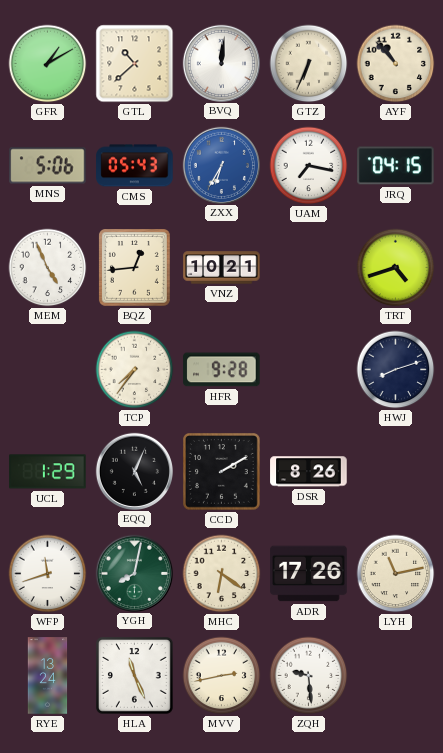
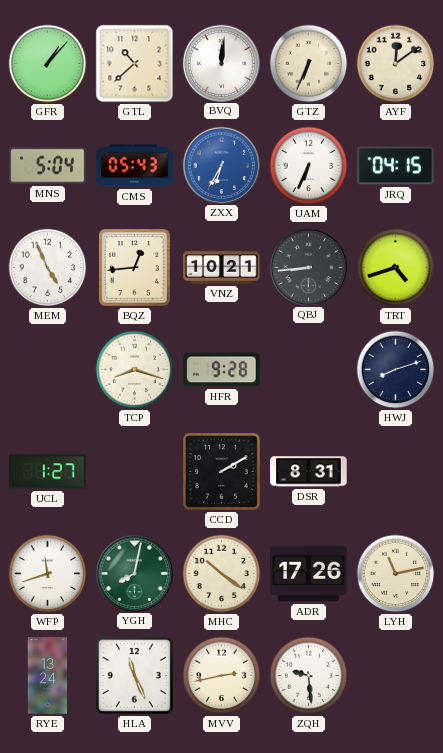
GFR: 1:10 -> 1:07
AYF: 10:53 -> 12:09
MNS: 5:06 -> 5:04
UAM: 7:17 -> 6:34
QBJ: none -> 8:44
TCP: 7:36 -> 8:18
UCL: 1:29 -> 1:27
EQQ: 5:04 -> none
DSR: 8:26 -> 8:31
MHC: 6:21 -> 10:21
